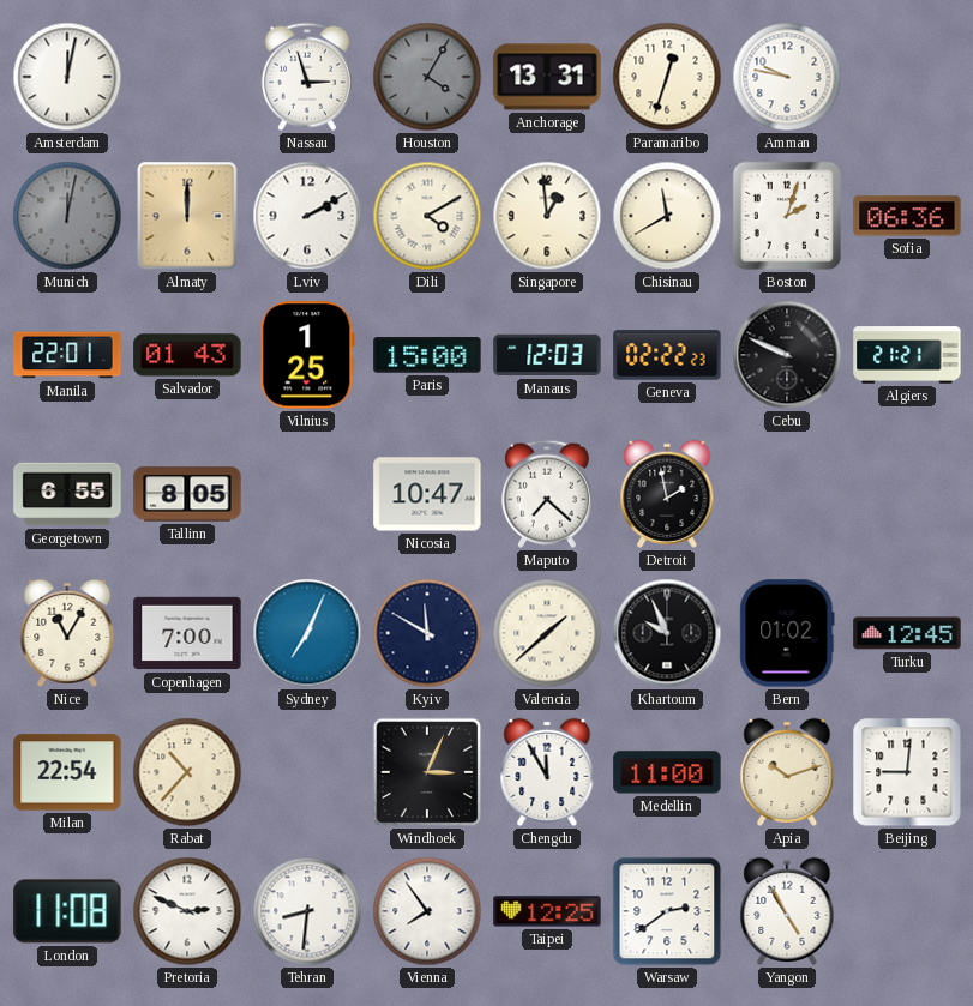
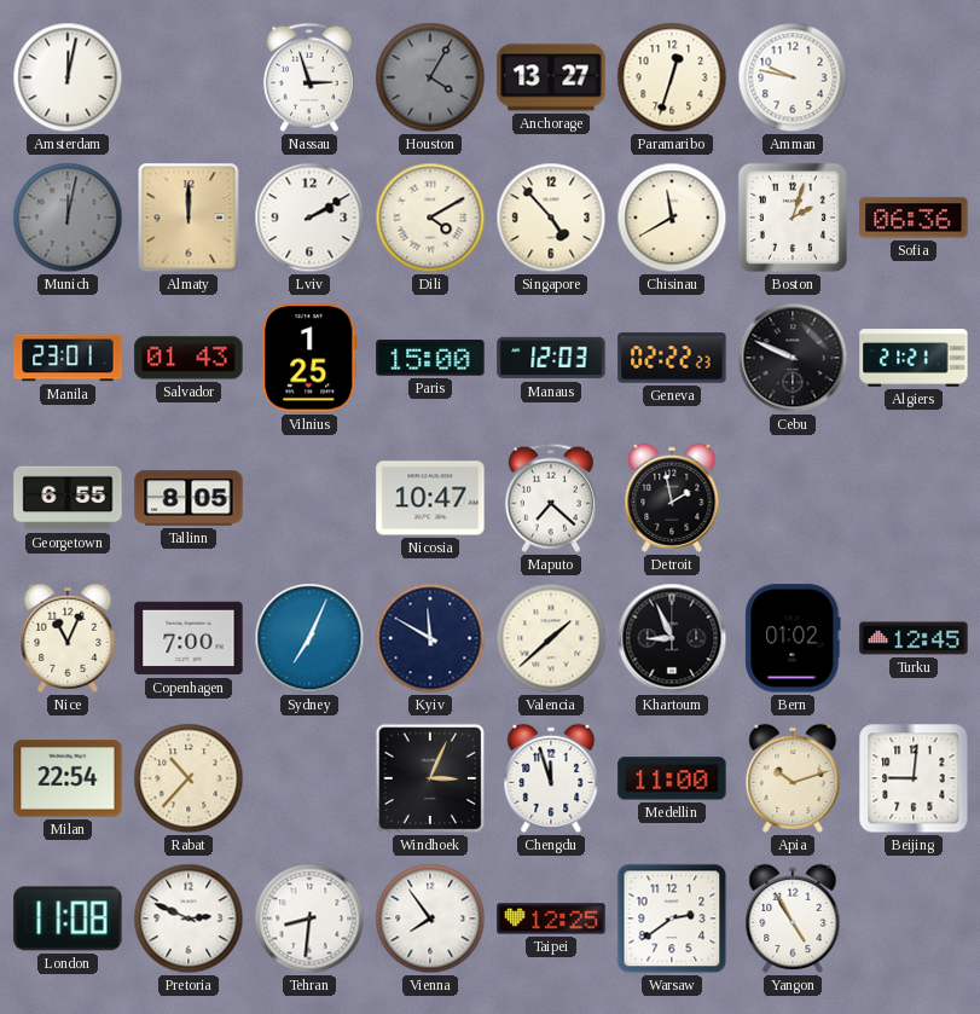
Anchorage: 13:31 -> 13:27
Singapore: 12:59 -> 4:53
Manila: 22:01 -> 23:01
Nice: 11:05 -> 11:04
Khartoum: 9:56 -> 8:56
Chengdu: 11:55 -> 11:57
